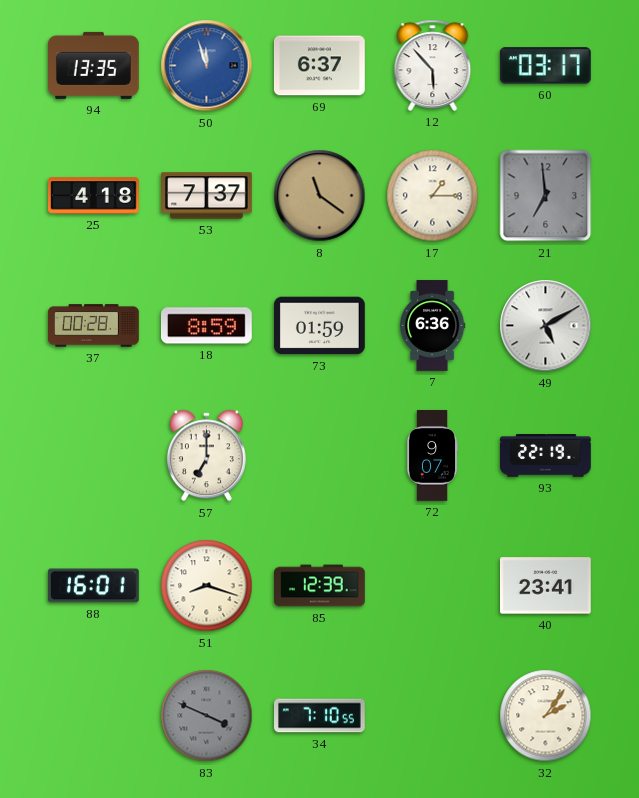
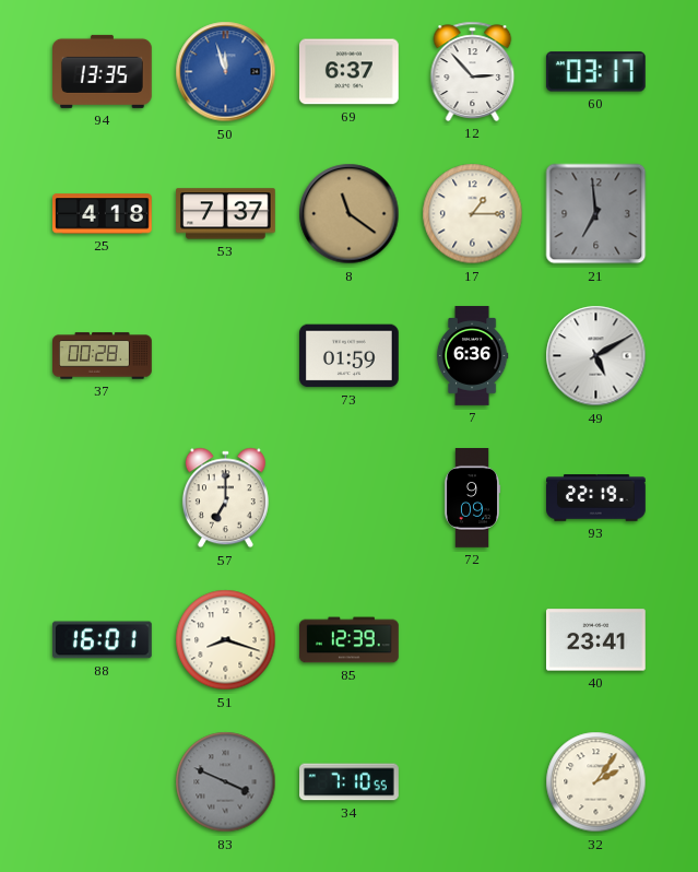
12: 5:53 -> 2:53
18: 8:59 -> none
72: 9:07 -> 9:09
